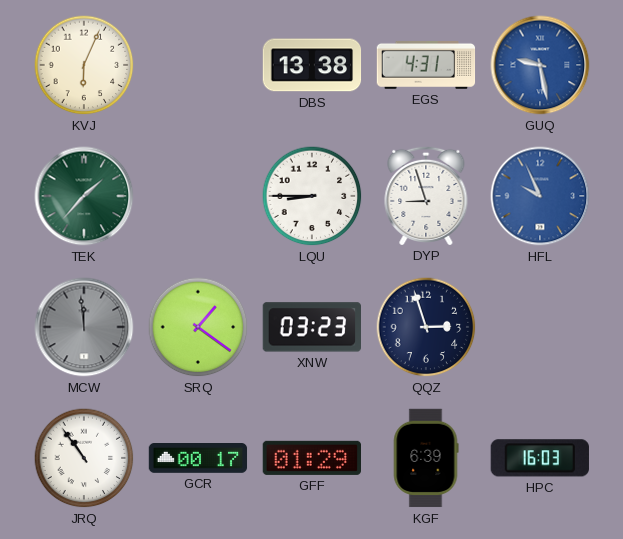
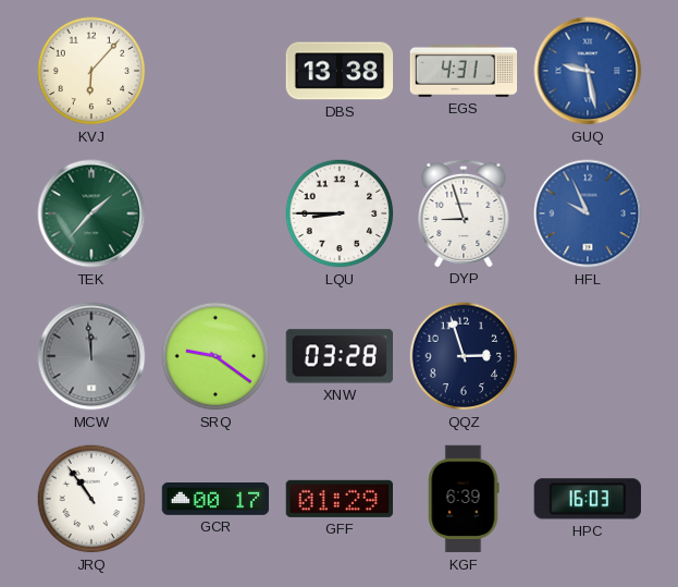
KVJ: 6:04 -> 6:07
SRQ: 1:21 -> 9:21
XNW: 03:23 -> 03:28
